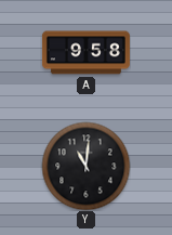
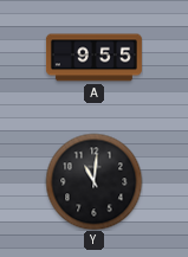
A: 9:58 -> 9:55
